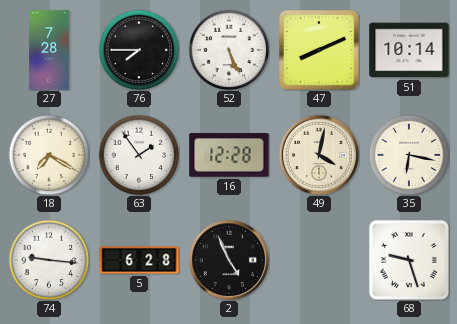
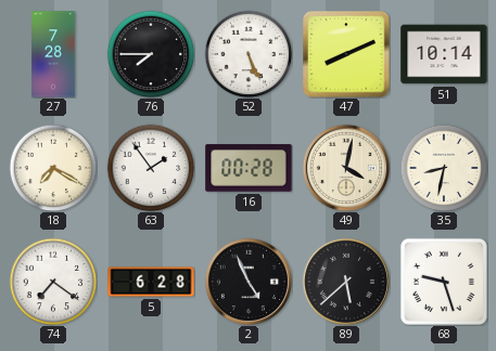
16: 12:28 -> 00:28
35: 6:17 -> 8:32
74: 9:16 -> 7:21
89: none -> 5:38
